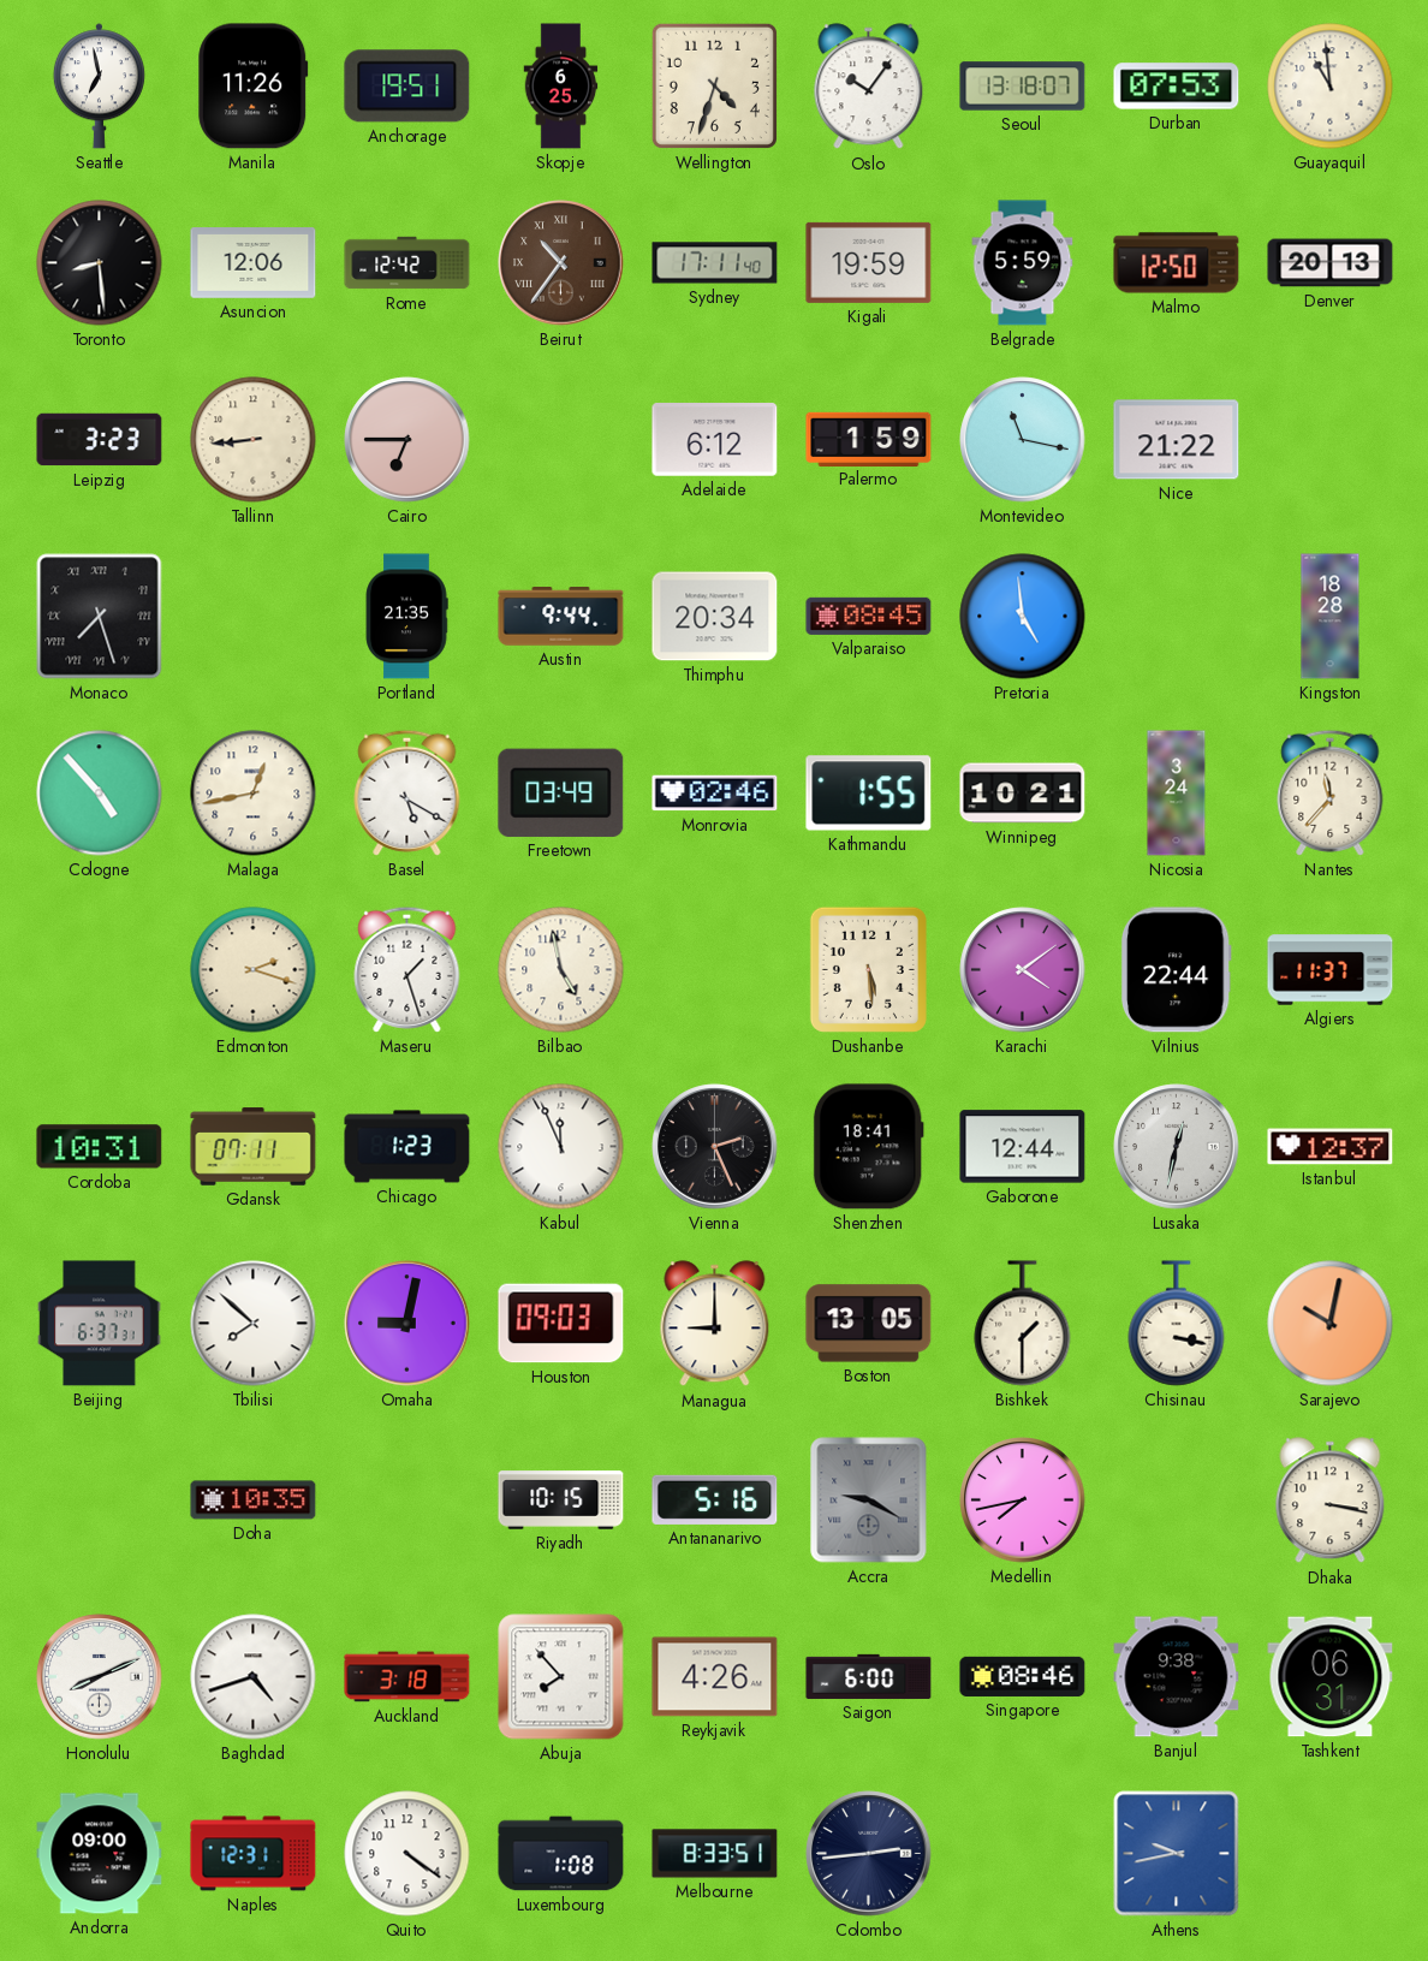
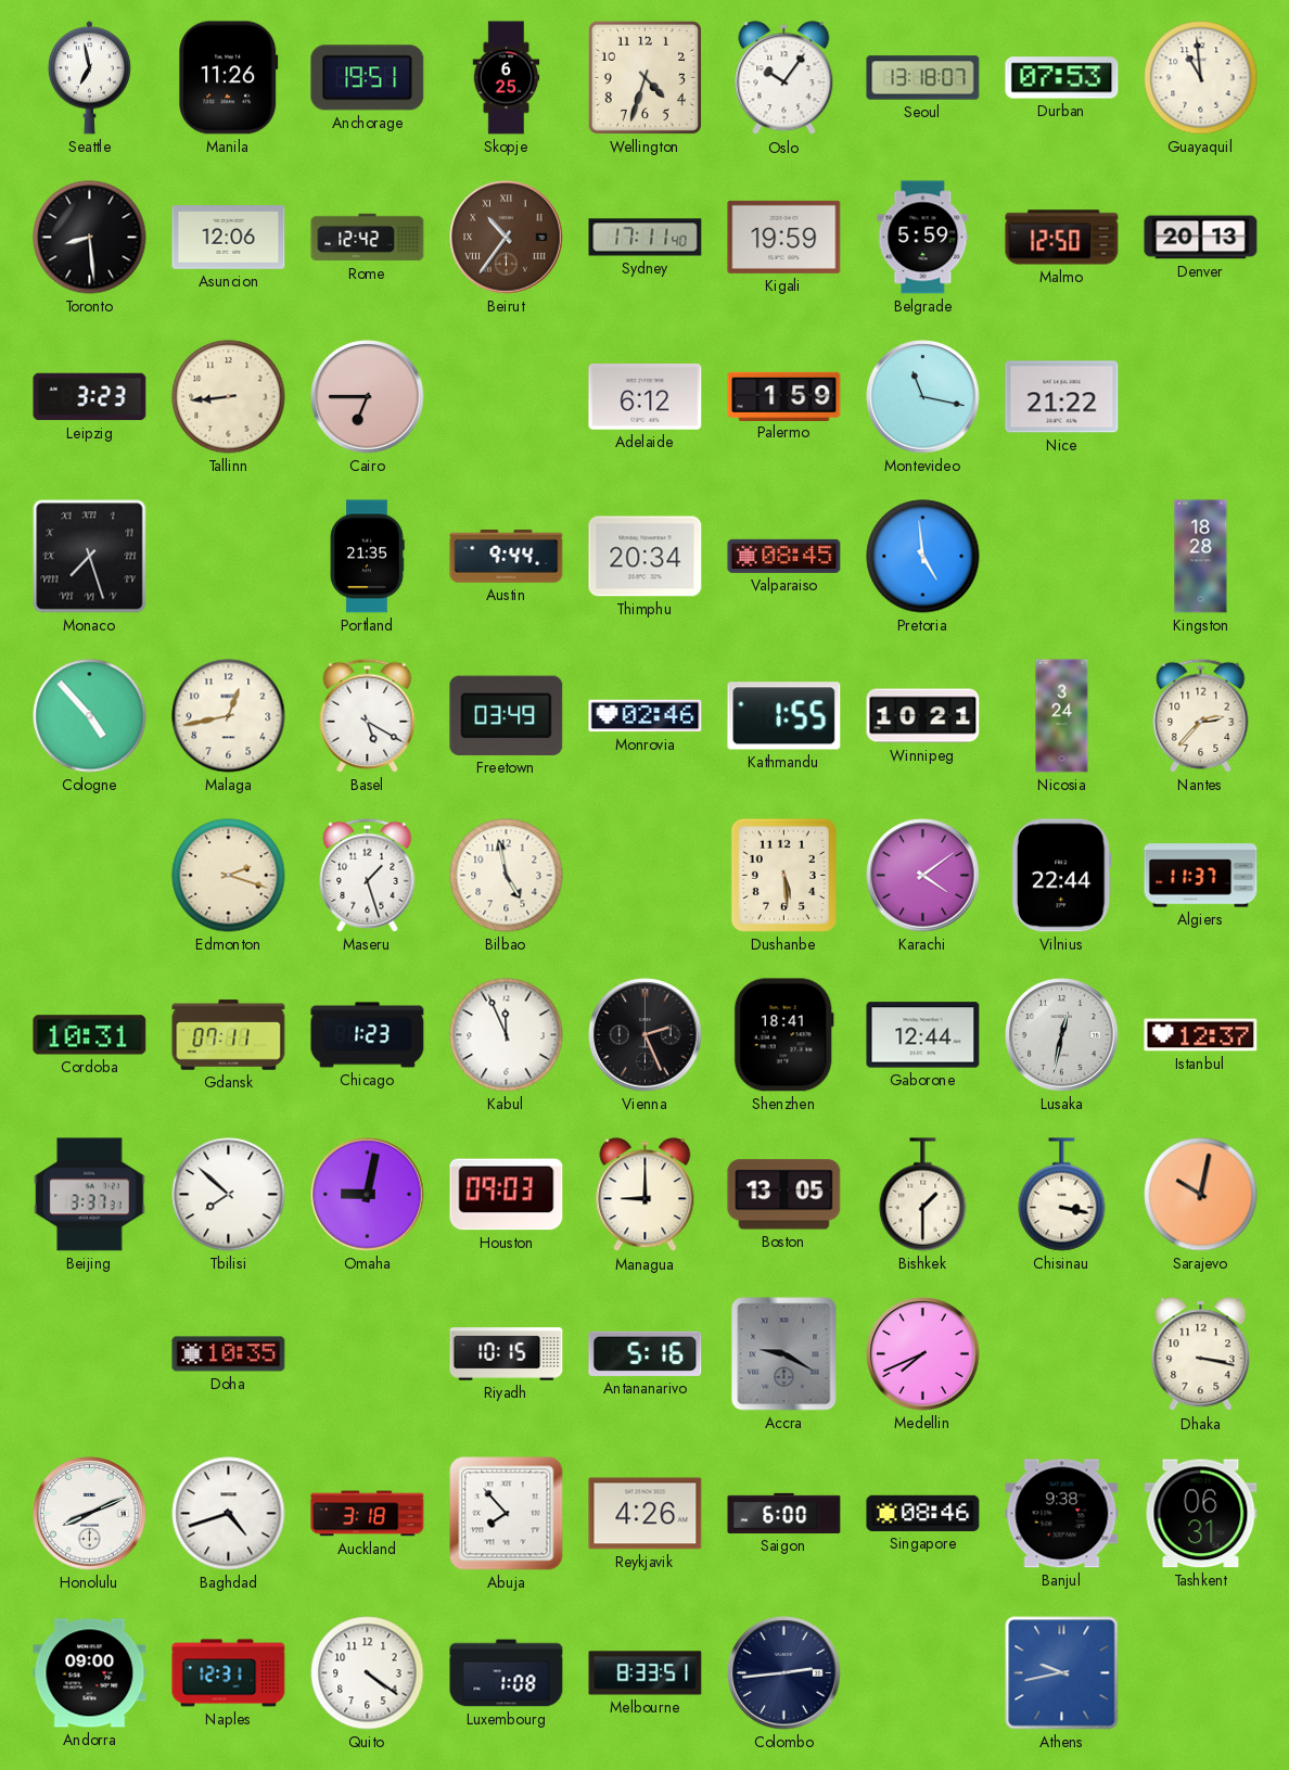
Nantes: 11:37 -> 2:37
Beijing: 6:37 -> 3:37
Medellin: 7:43 -> 7:41
